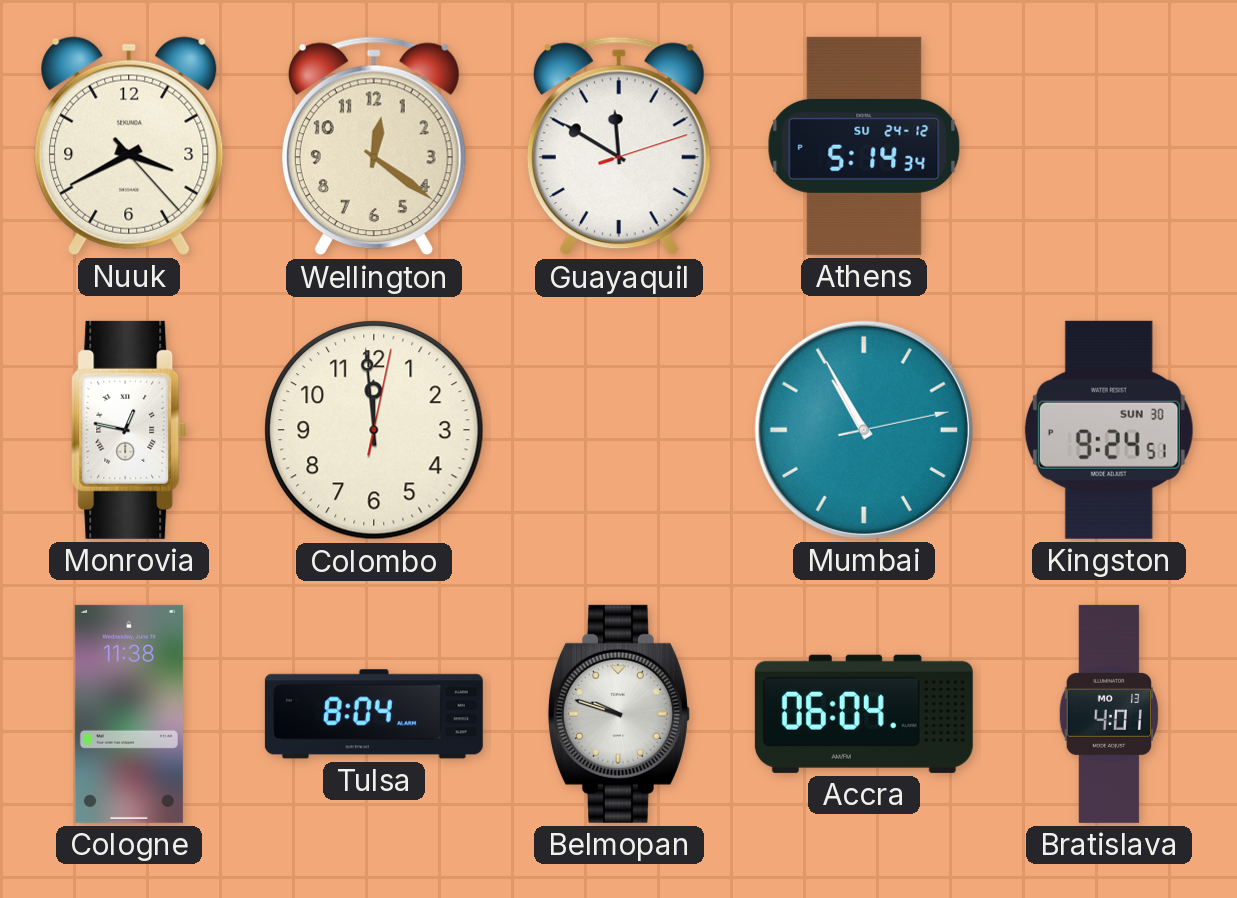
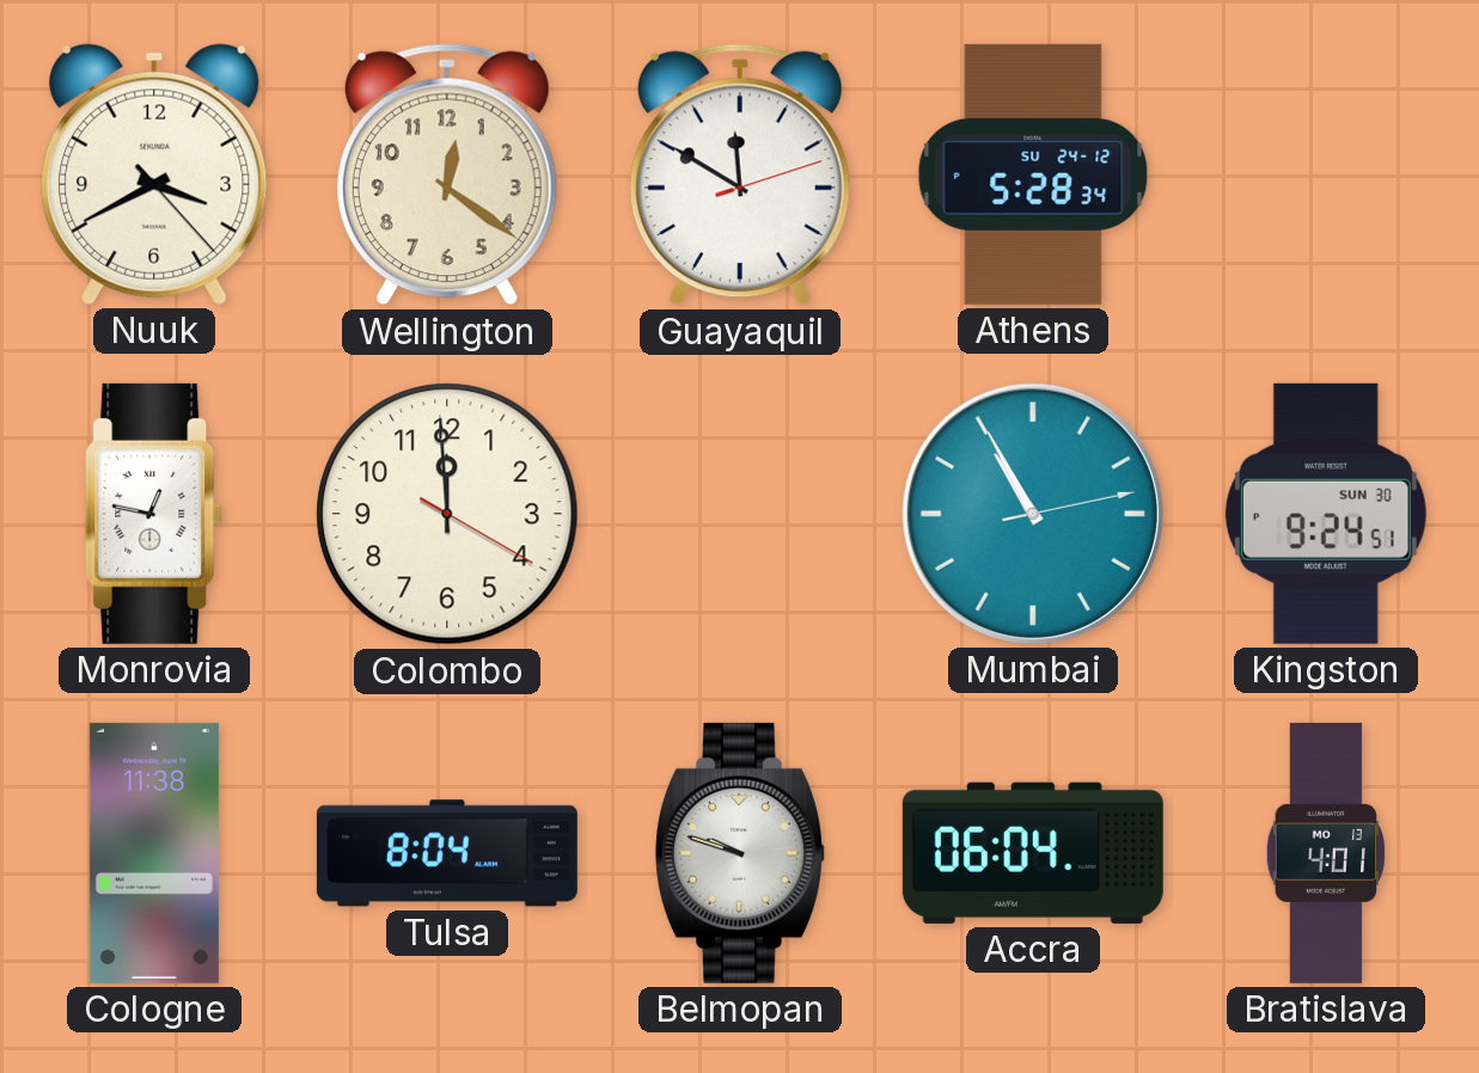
Athens: 5:14 -> 5:28
Colombo: 11:59:02 -> 11:59:20
